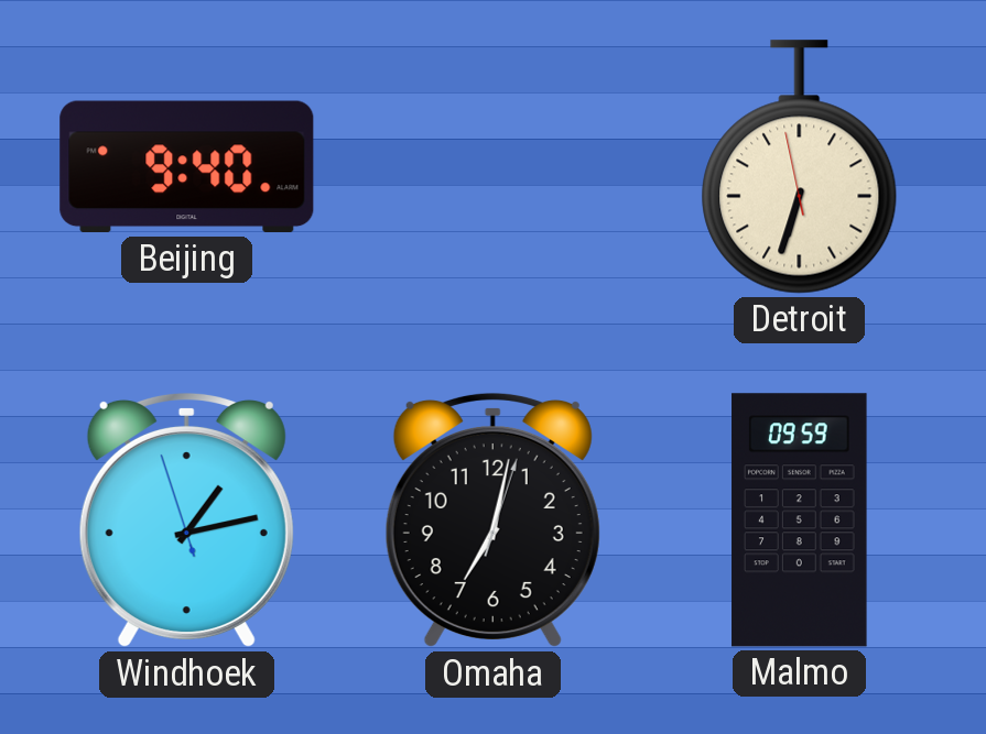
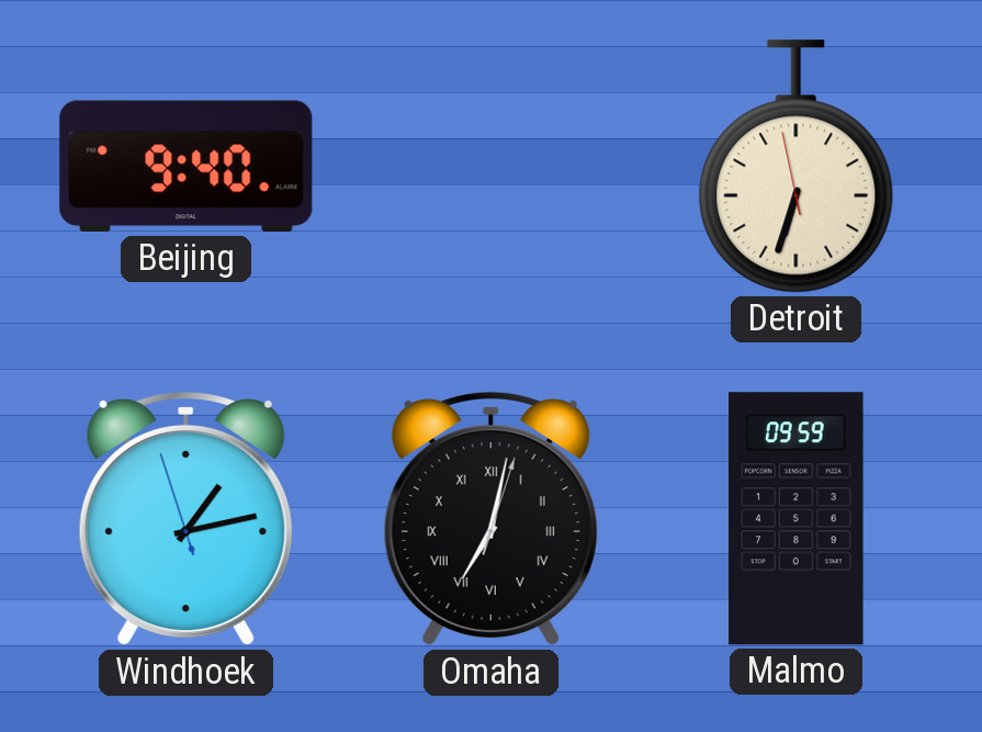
Omaha numerals: Arabic -> Roman
